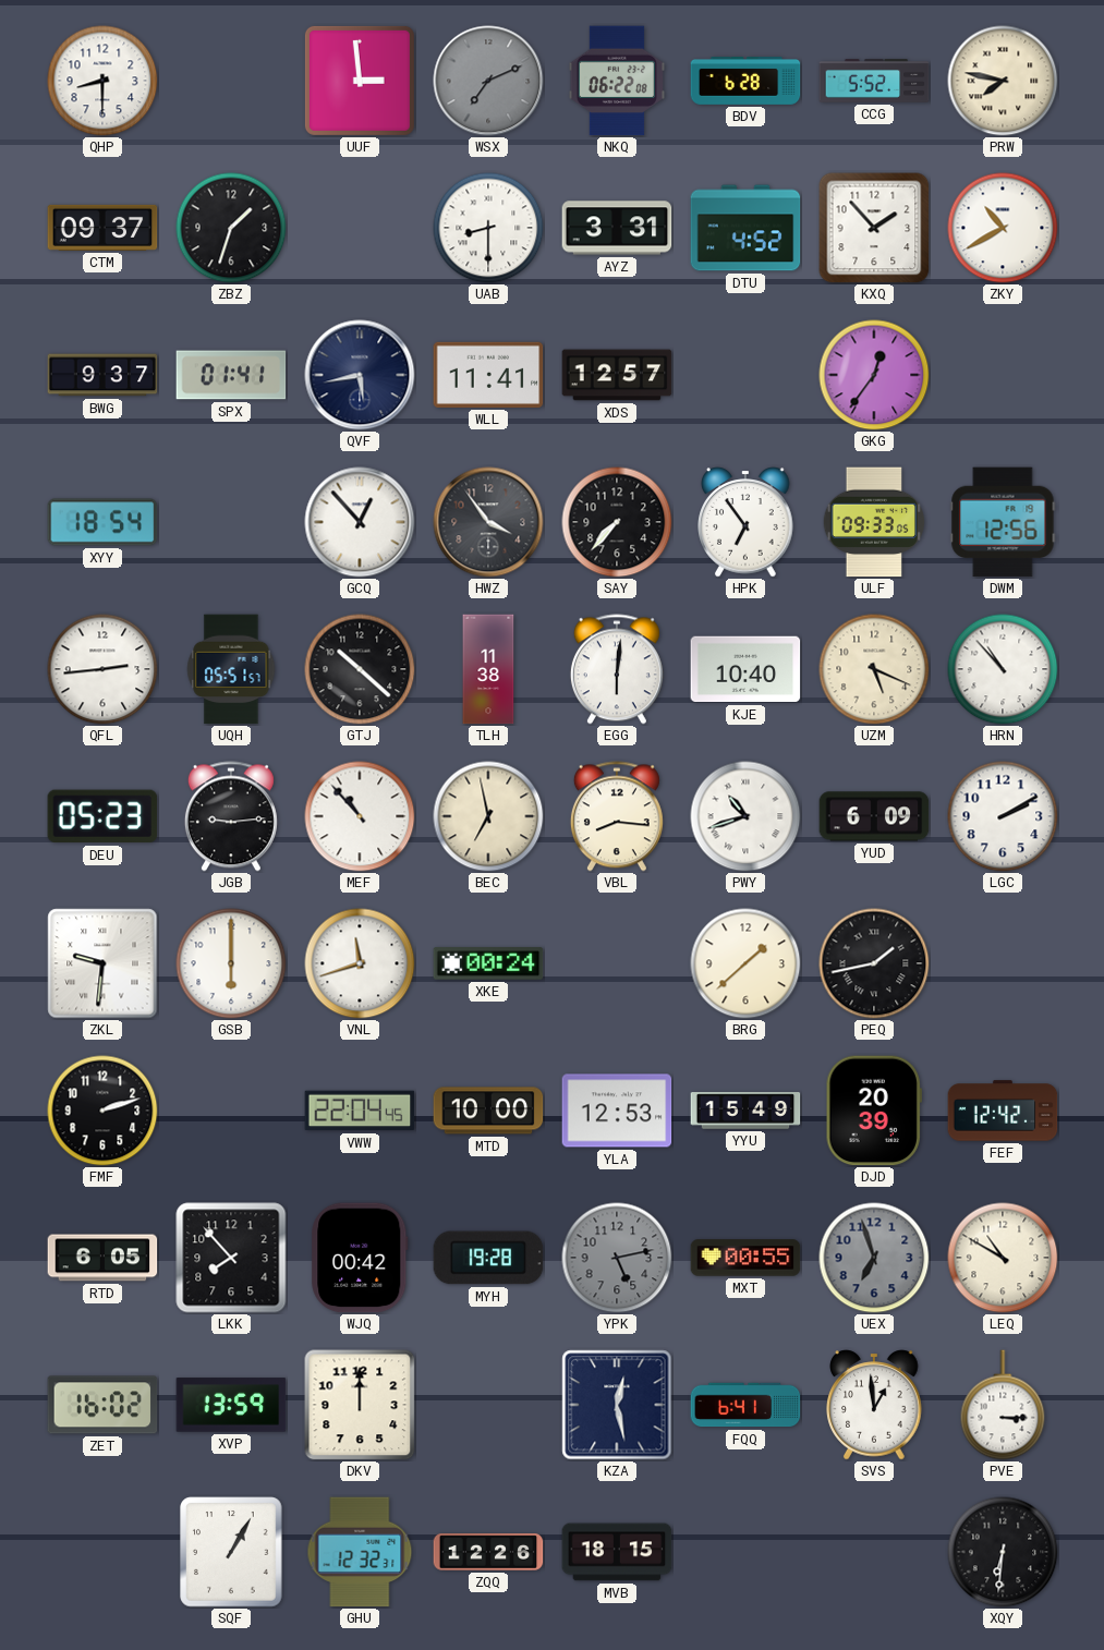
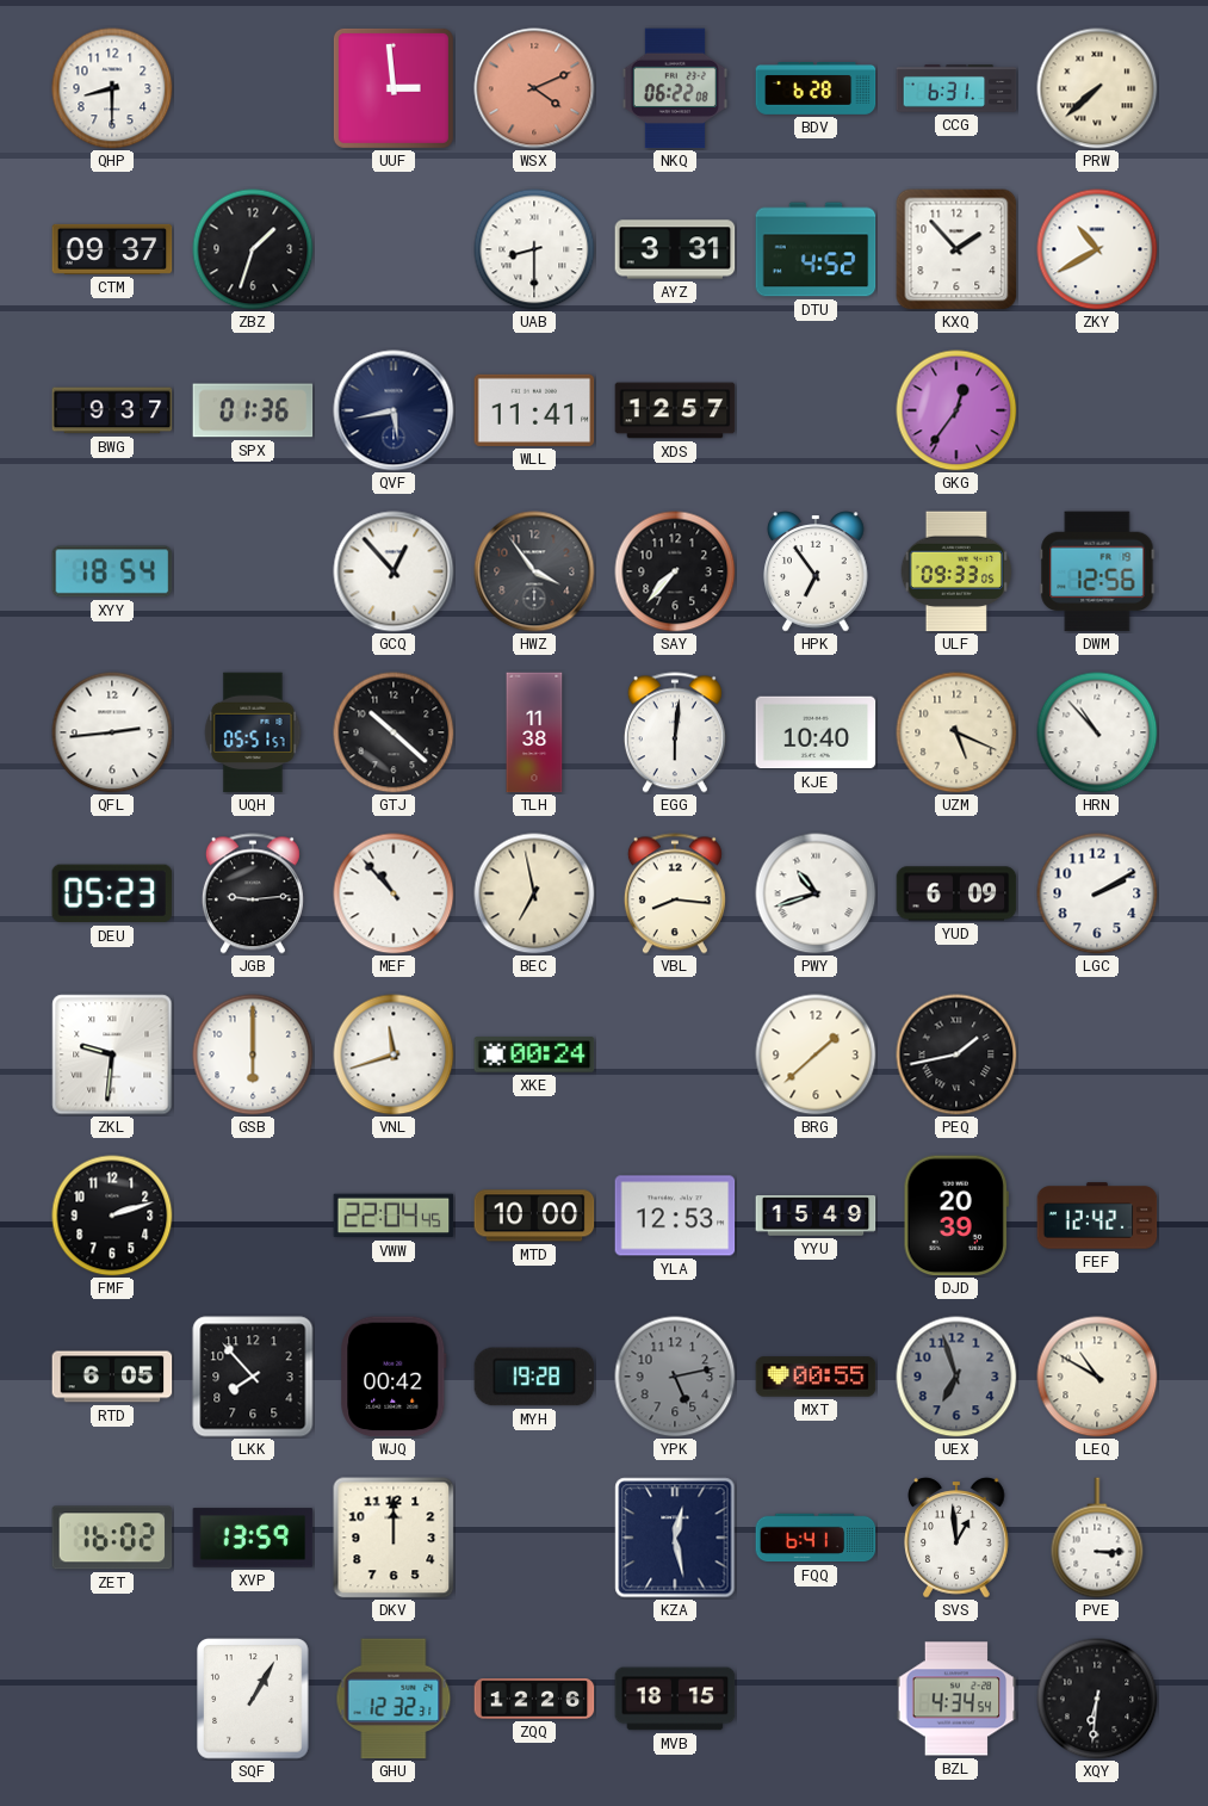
WSX: 7:11 -> 4:11
WSX dial: grey -> salmon
CCG: 5:52 -> 6:31
PRW: 7:47 -> 7:38
SPX: 01:41 -> 01:36
BZL: none -> 4:34
